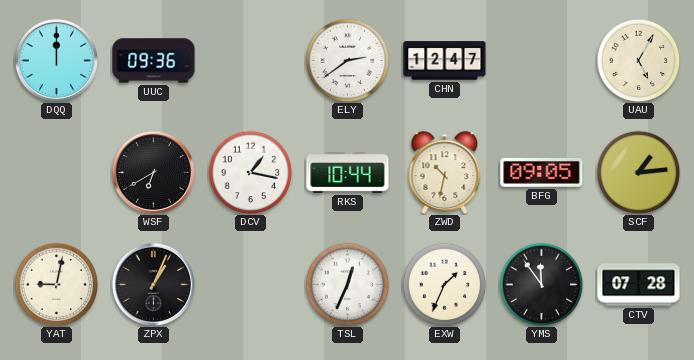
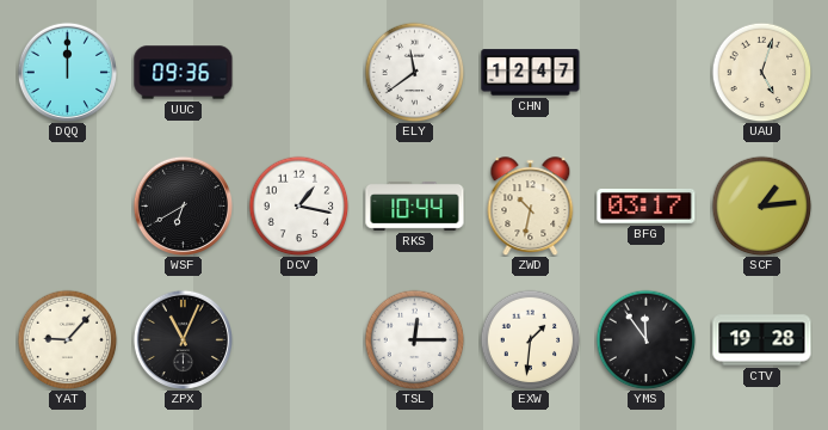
ELY: 2:39 -> 11:39
UAU: 5:05 -> 5:03
BFG: 09:05 -> 03:17
YAT: 9:02 -> 9:07
ZPX: 1:04 -> 11:04
TSL: 12:34 -> 12:15
EXW: 1:34 -> 1:31
CTV: 07:28 -> 19:28
